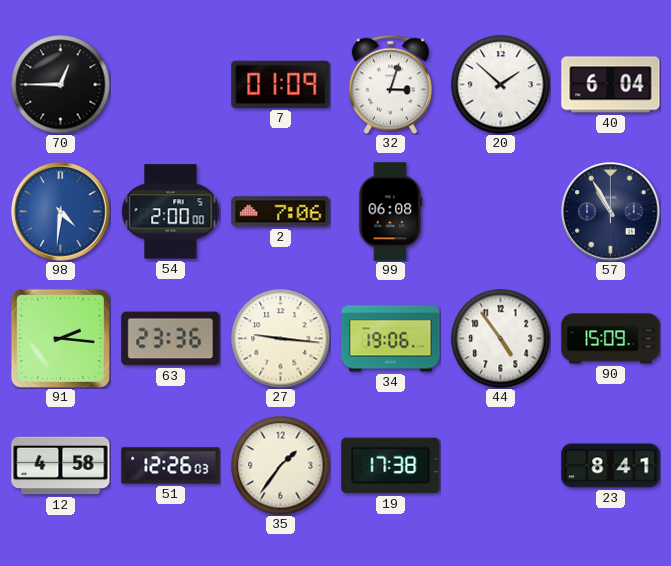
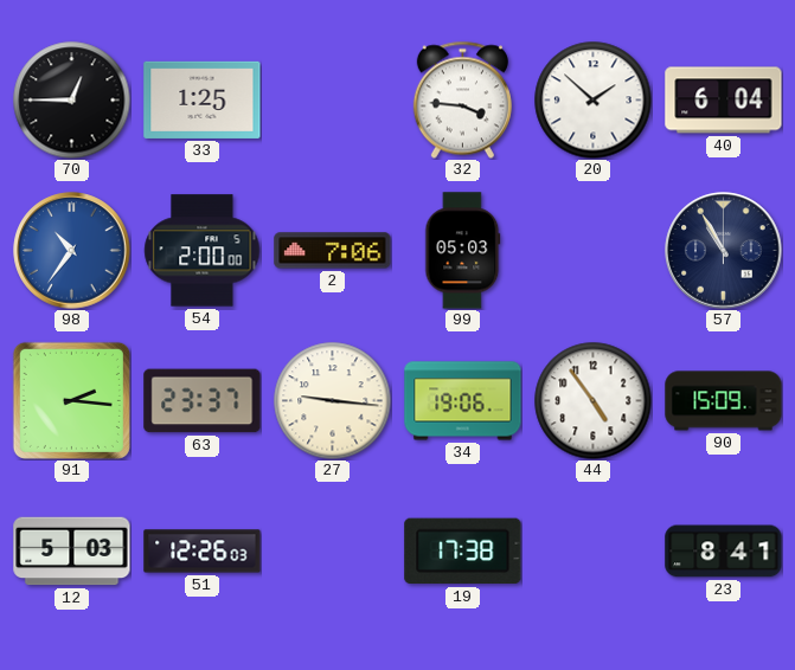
33: none -> 1:25
7: 01:09 -> none
32: 3:03 -> 3:46
98: 4:31 -> 10:36
99: 06:08 -> 05:03
63: 23:36 -> 23:37
12: 4:58 -> 5:03
35: 1:36 -> none
